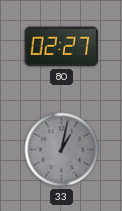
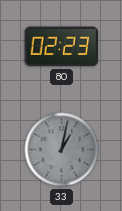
80: 02:27 -> 02:23
